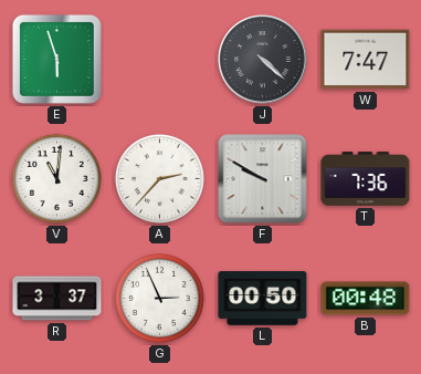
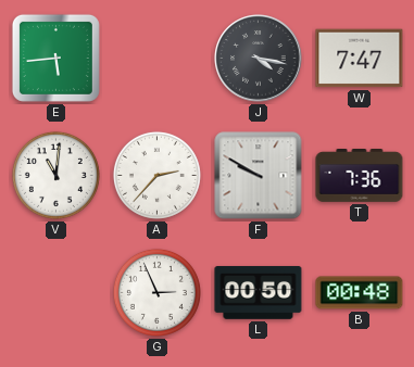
E: 5:57 -> 5:44
J: 4:22 -> 4:17
R: 3:37 -> none
